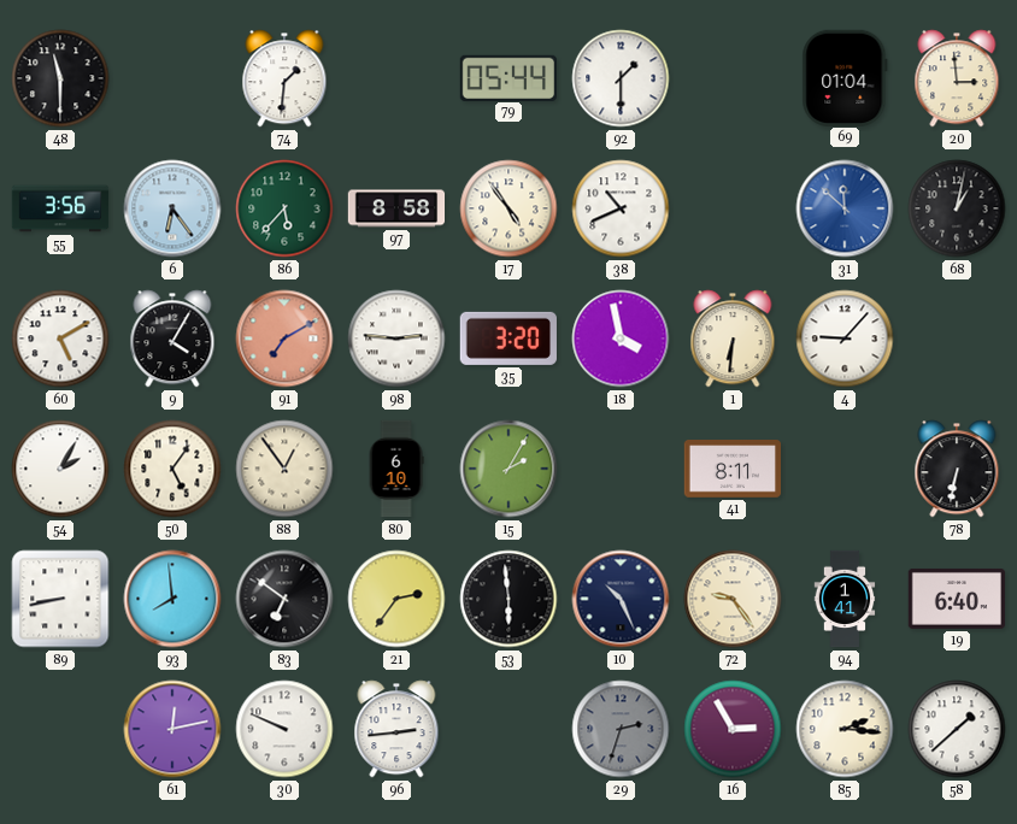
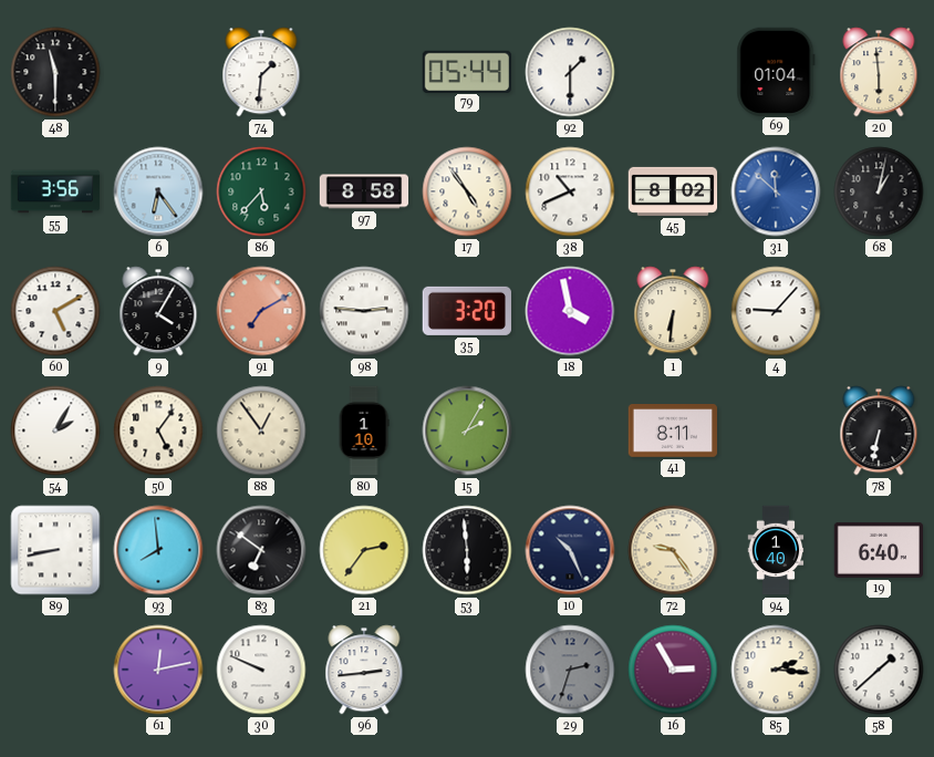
20: 2:59 -> 5:59
45: none -> 8:02
80: 6:10 -> 1:10
94: 1:41 -> 1:40
